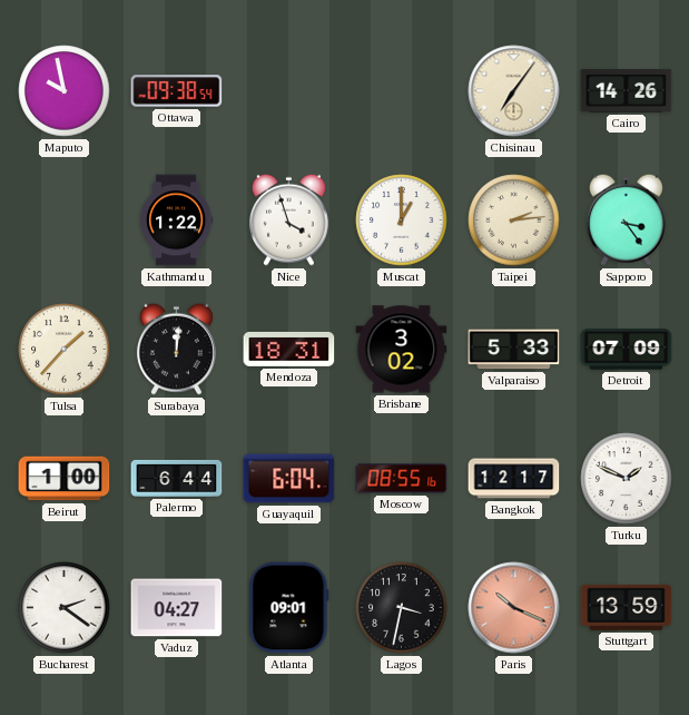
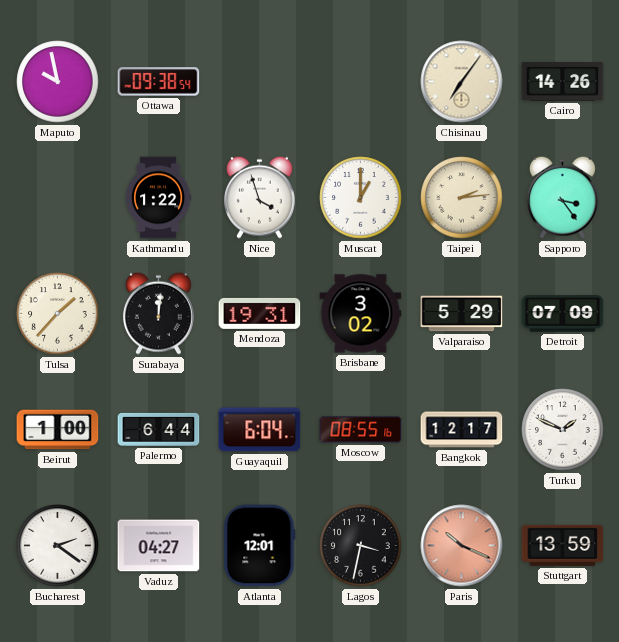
Mendoza: 18:31 -> 19:31
Valparaiso: 5:33 -> 5:29
Atlanta: 09:01 -> 12:01
